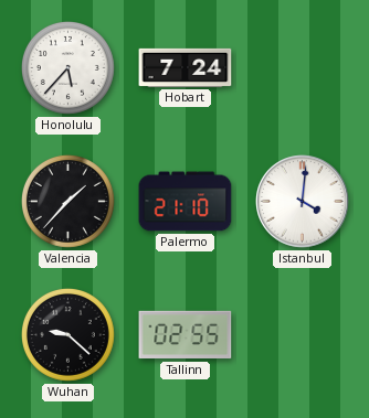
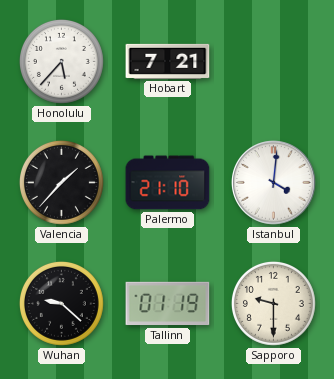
Hobart: 7:24 -> 7:21
Tallinn: 02:55 -> 01:19
Sapporo: none -> 9:30
